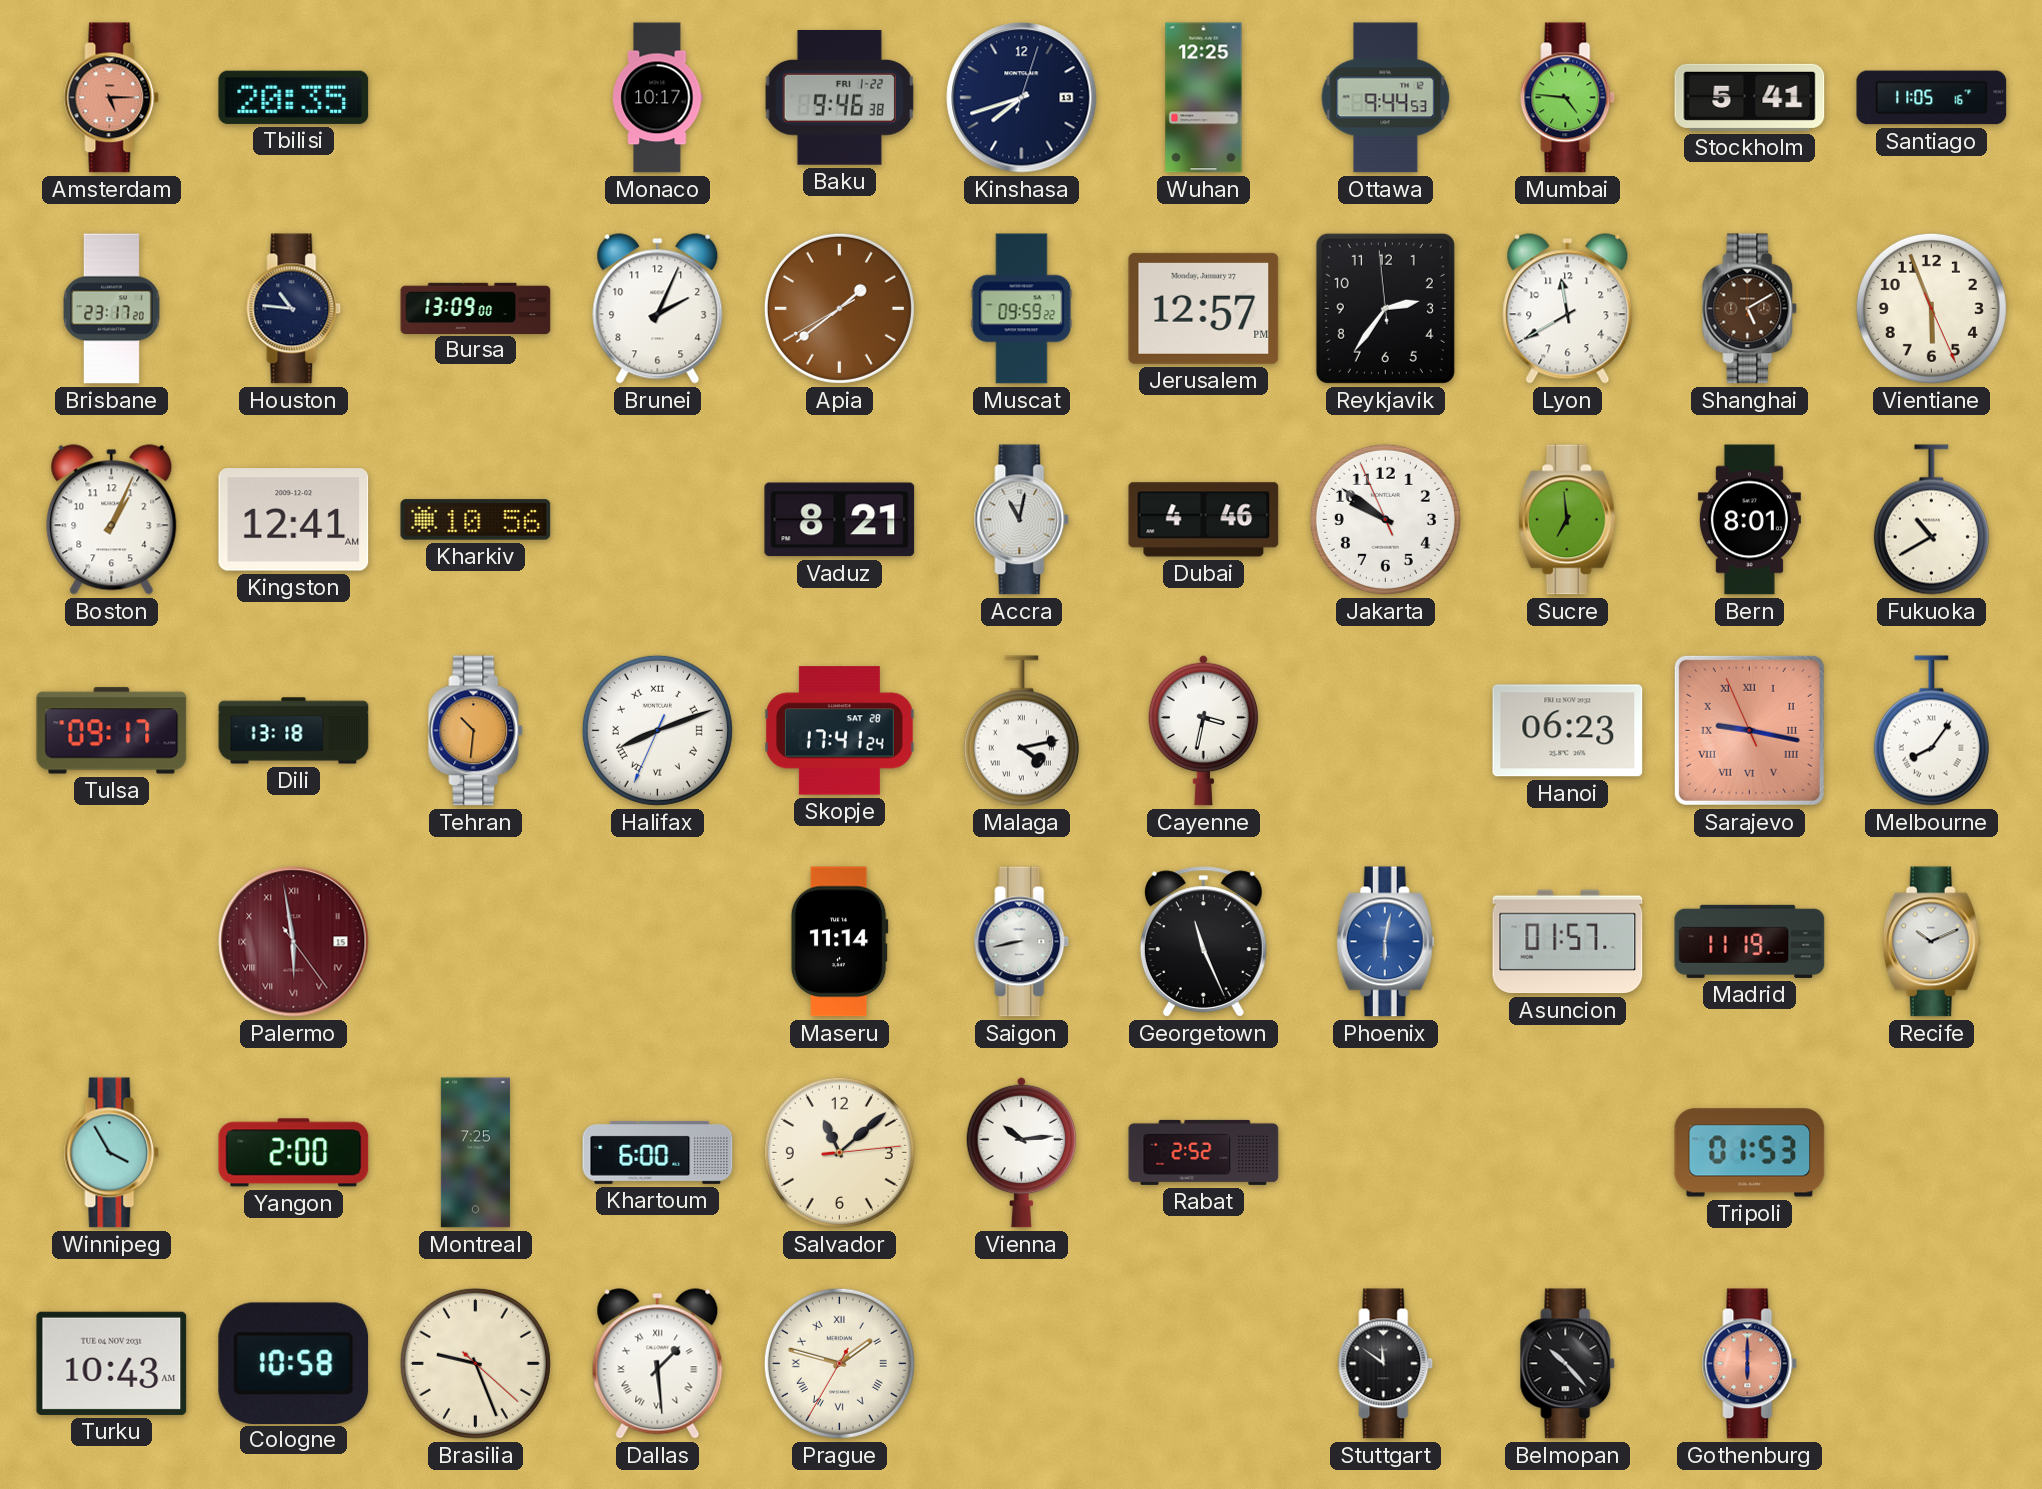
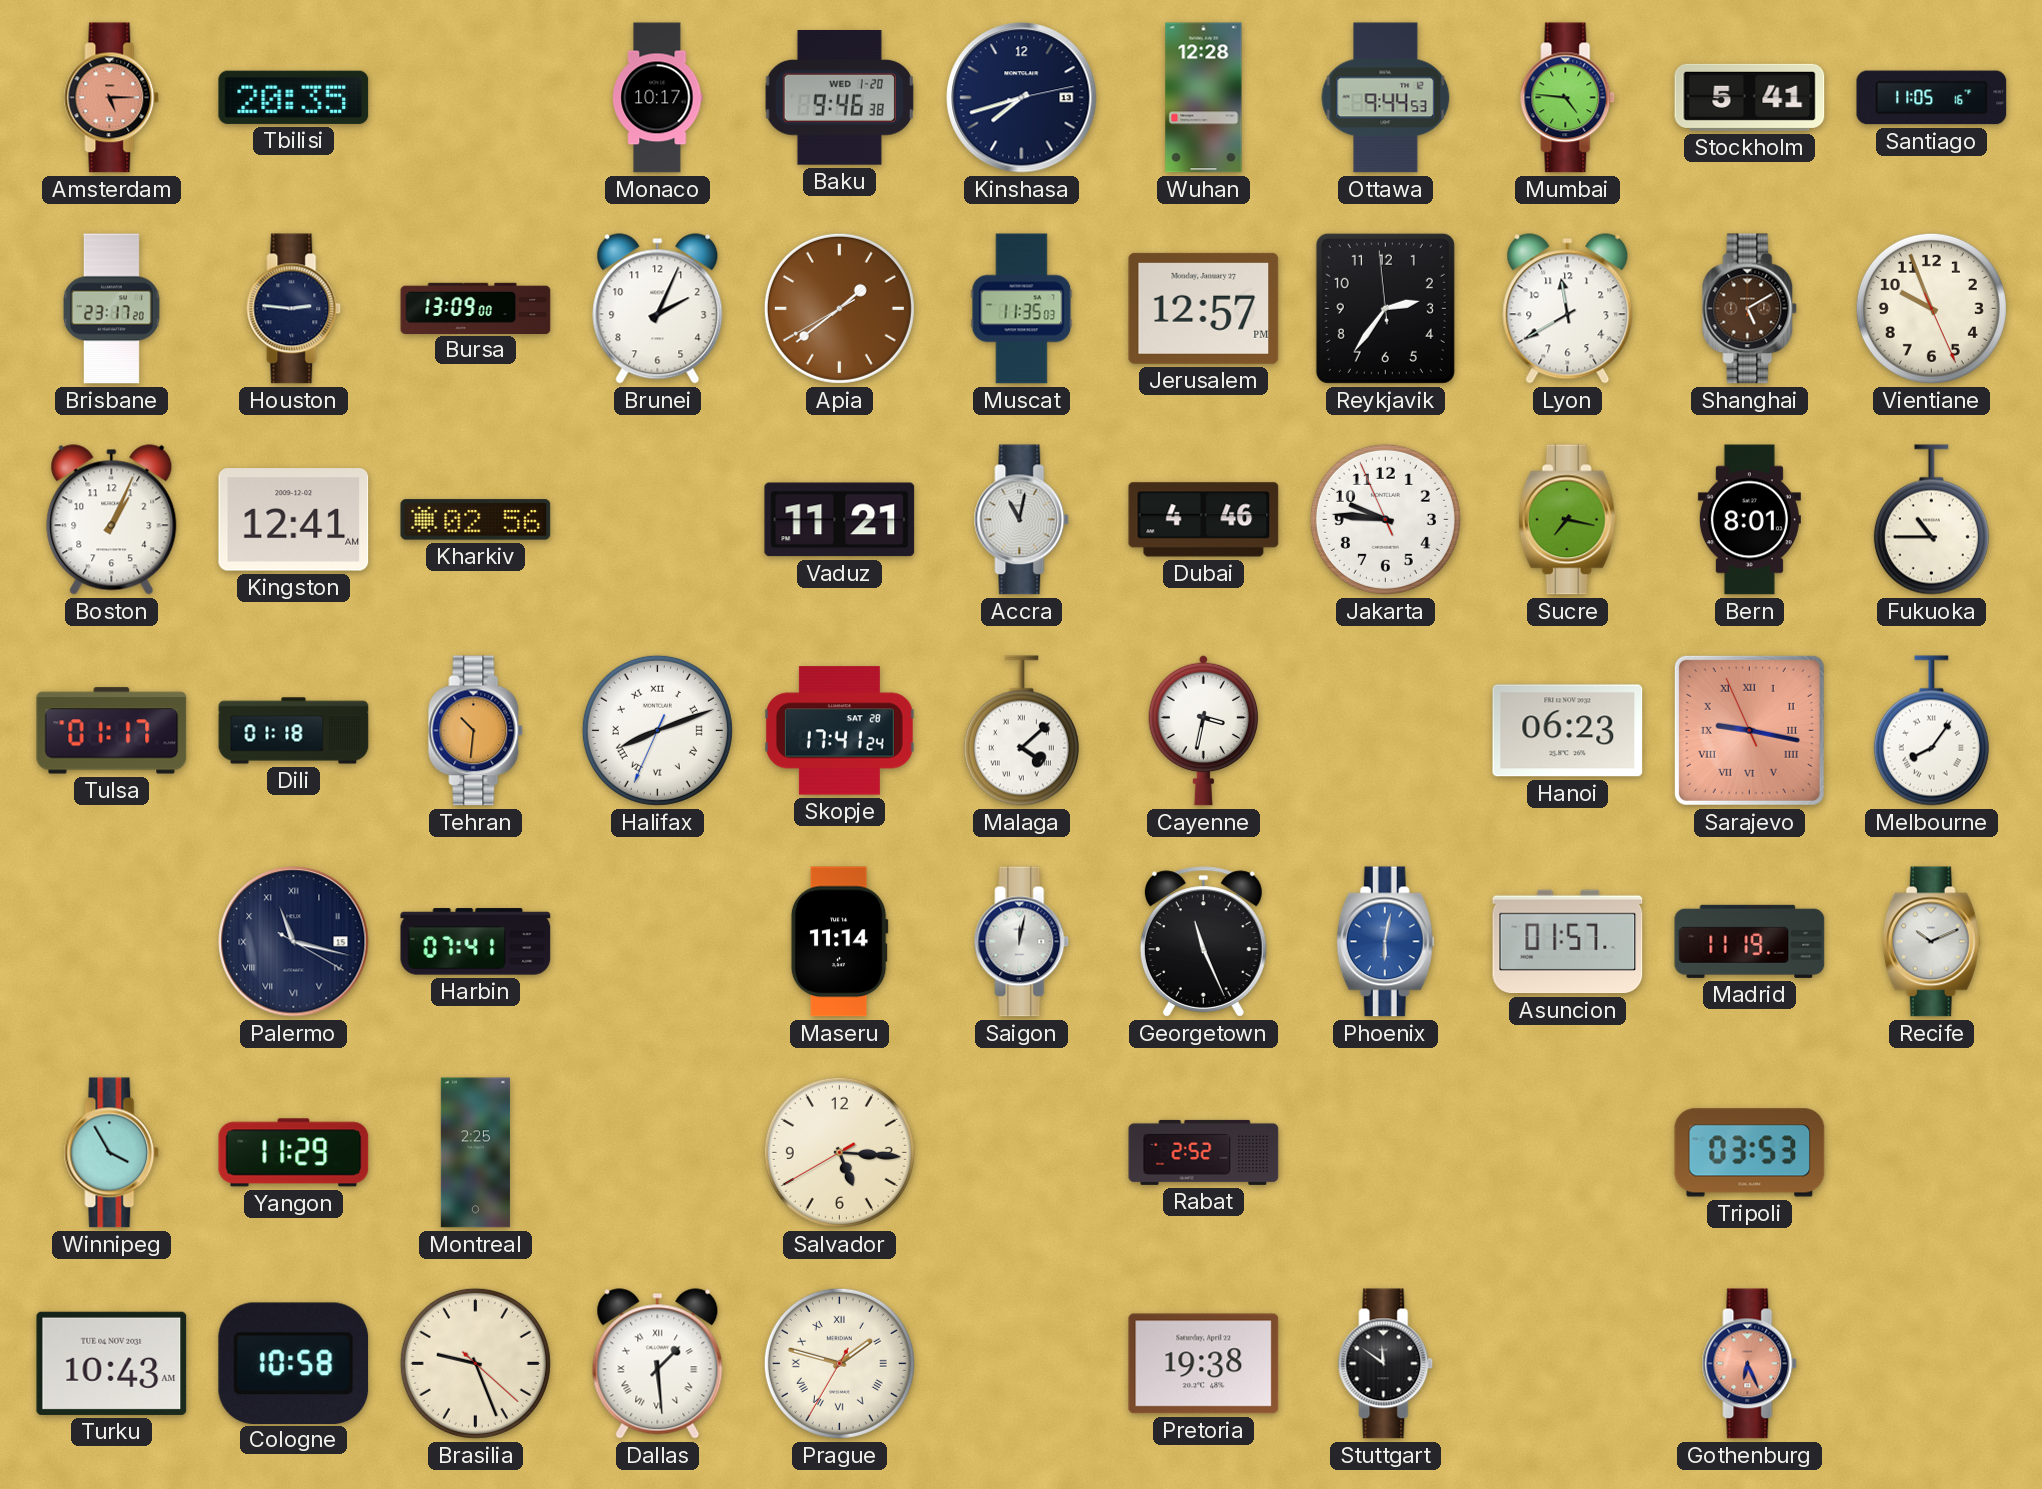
Baku date: FRI 1-22 -> WED 1-20
Kinshasa: 7:42:03 -> 7:42:13
Wuhan: 12:25 -> 12:28
Houston: 10:46 -> 2:46
Muscat: 09:59 -> 11:35
Vientiane: 5:56 -> 9:56
Kharkiv: 10:56 -> 02:56
Vaduz: 8:21 -> 11:21
Jakarta: 9:50 -> 9:45
Sucre: 6:59 -> 7:17
Fukuoka: 10:40 -> 10:45
Tulsa: 09:17 -> 01:17
Dili: 13:18 -> 01:18
Malaga: 4:13 -> 4:08
Palermo: 5:58 -> 11:17
Palermo dial: burgundy -> navy
Harbin: none -> 07:41
Saigon: 8:43 -> 12:02
Yangon: 2:00 -> 11:29
Montreal: 7:25 -> 2:25
Khartoum: 6:00 -> none
Salvador: 11:08 -> 5:15
Vienna: 10:14 -> none
Tripoli: 01:53 -> 03:53
Pretoria: none -> 19:38
Belmopan: 10:23 -> none
Gothenburg: 6:00 -> 6:26
